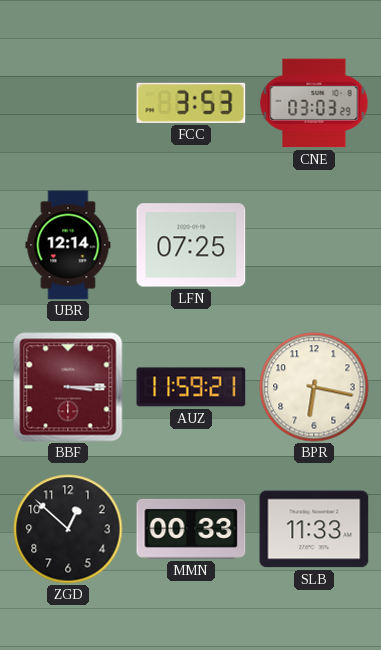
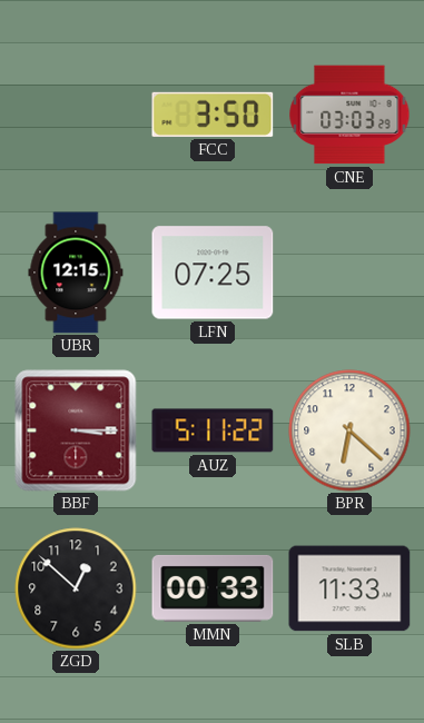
FCC: 3:53 -> 3:50
UBR: 12:14 -> 12:15
AUZ: 11:59 -> 5:11
BPR: 6:17 -> 6:22
